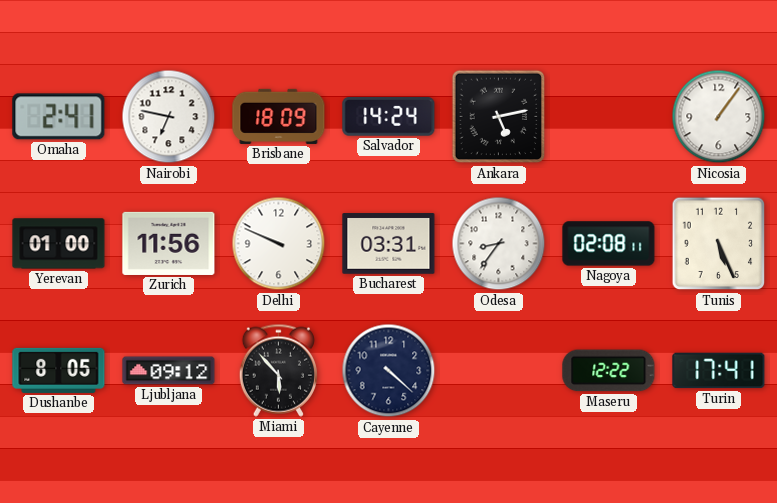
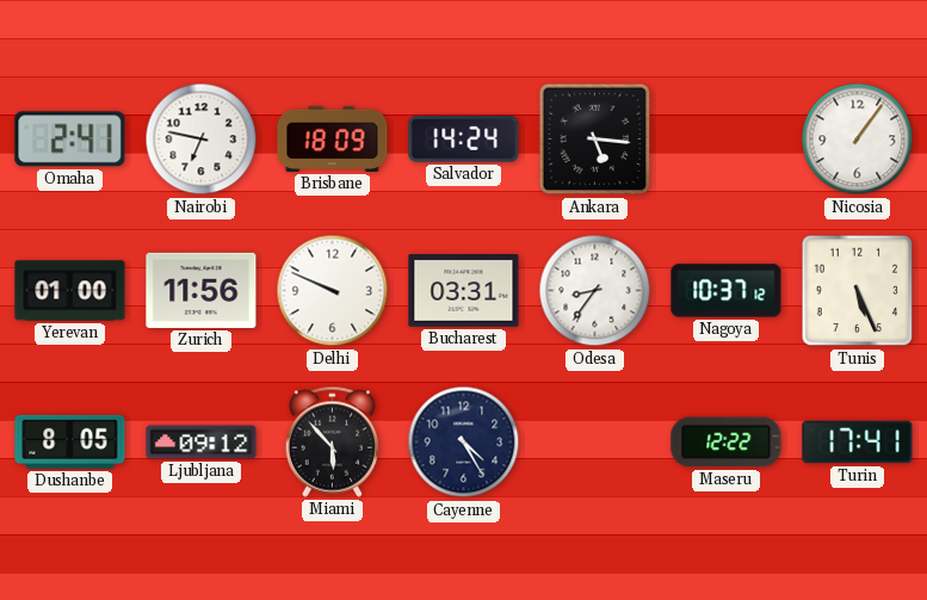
Ankara: 5:13 -> 5:16
Nagoya: 02:08 -> 10:37
Cayenne: 4:22 -> 4:25
